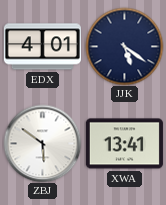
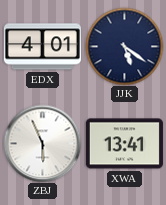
ZBJ: 5:51 -> 5:56
